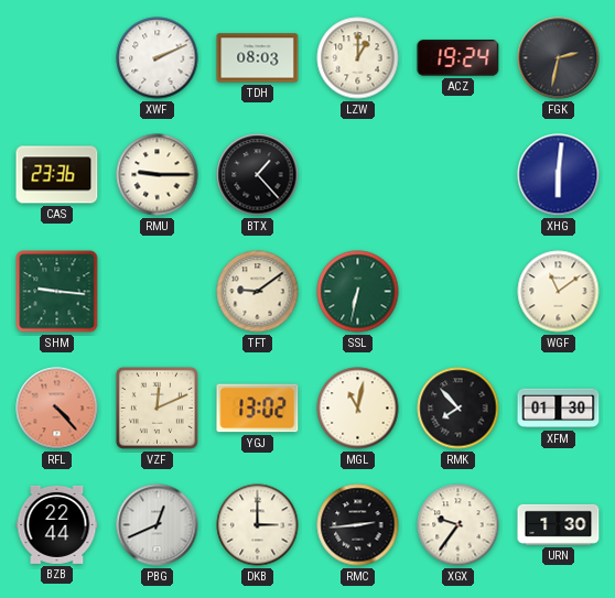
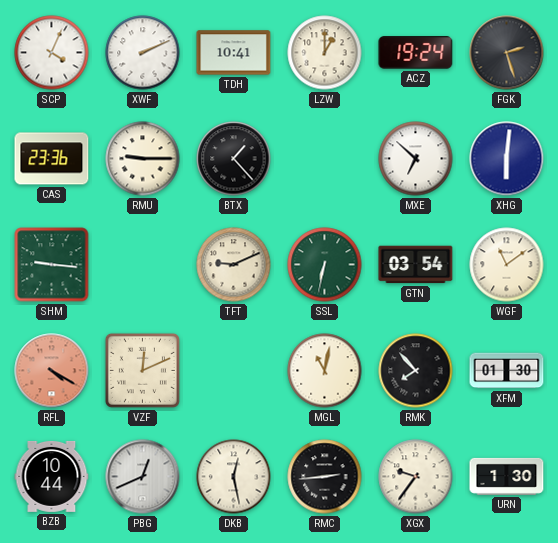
SCP: none -> 4:04
TDH: 08:03 -> 10:41
FGK: 2:32 -> 2:27
MXE: none -> 6:52
TFT: 9:09 -> 9:11
GTN: none -> 03:54
RFL: 4:23 -> 4:20
YGJ: 13:02 -> none
BZB: 22:44 -> 10:44
DKB: 3:00 -> 12:28
